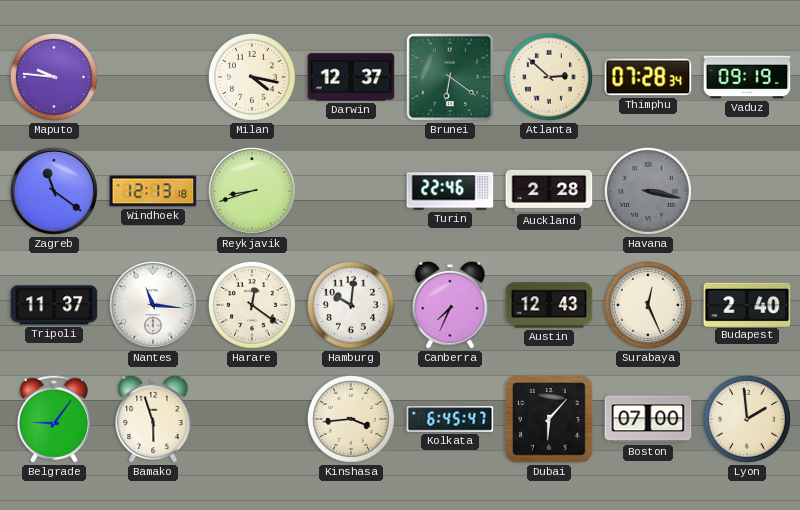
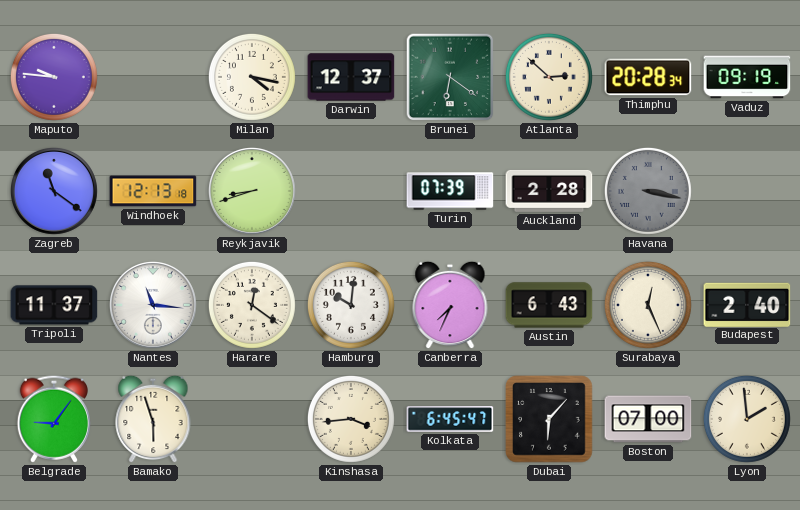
Thimphu: 07:28 -> 20:28
Turin: 22:46 -> 07:39
Austin: 12:43 -> 6:43
